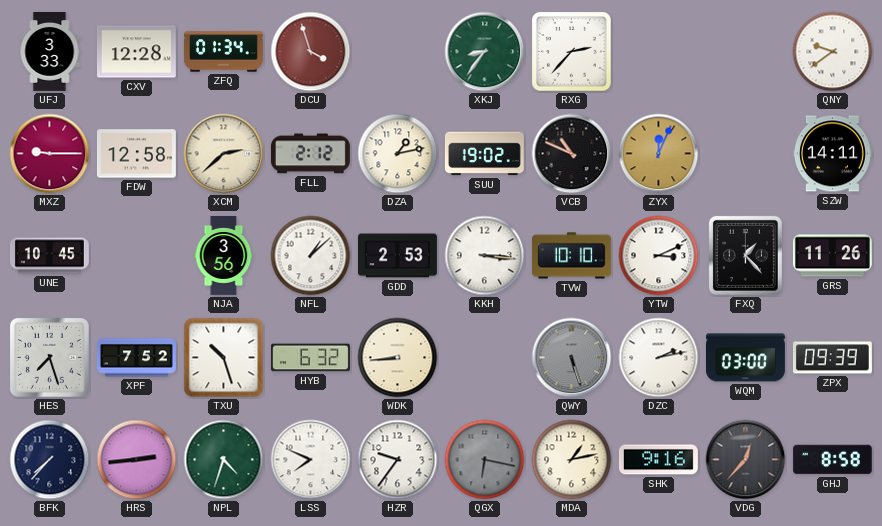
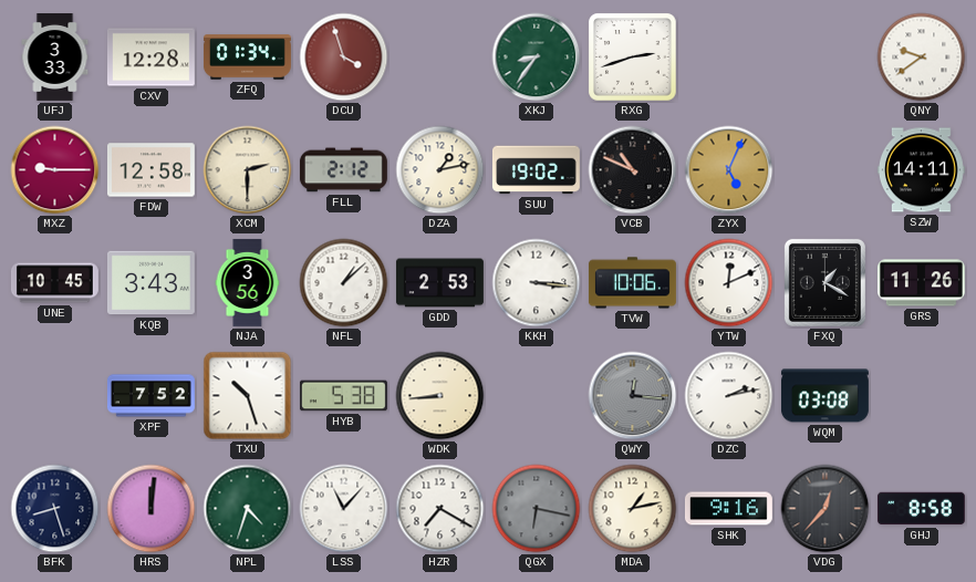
RXG: 2:37 -> 2:42
XCM: 2:38 -> 2:30
ZYX: 12:04 -> 5:04
KQB: none -> 3:43
TVW: 10:10 -> 10:06
YTW: 3:11 -> 12:11
FXQ: 1:23 -> 1:20
HES: 7:27 -> none
HYB: 6:32 -> 5:38
QWY: 5:27 -> 12:16
WQM: 03:00 -> 03:08
ZPX: 09:39 -> none
BFK: 7:37 -> 8:27
HRS: 2:44 -> 12:01
LSS: 7:49 -> 11:07
HZR: 9:36 -> 7:20
